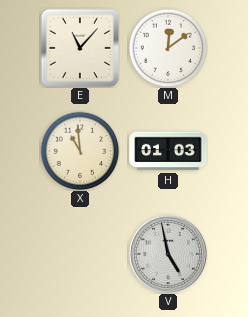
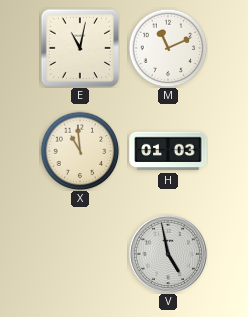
E: 11:07 -> 11:02
M: 12:09 -> 11:11
